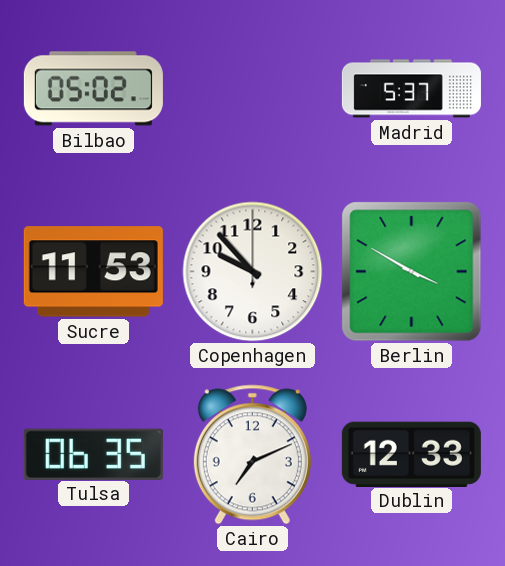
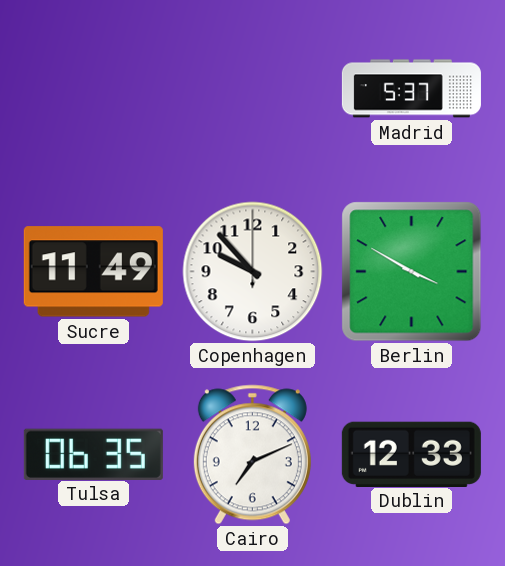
Bilbao: 05:02 -> none
Sucre: 11:53 -> 11:49
